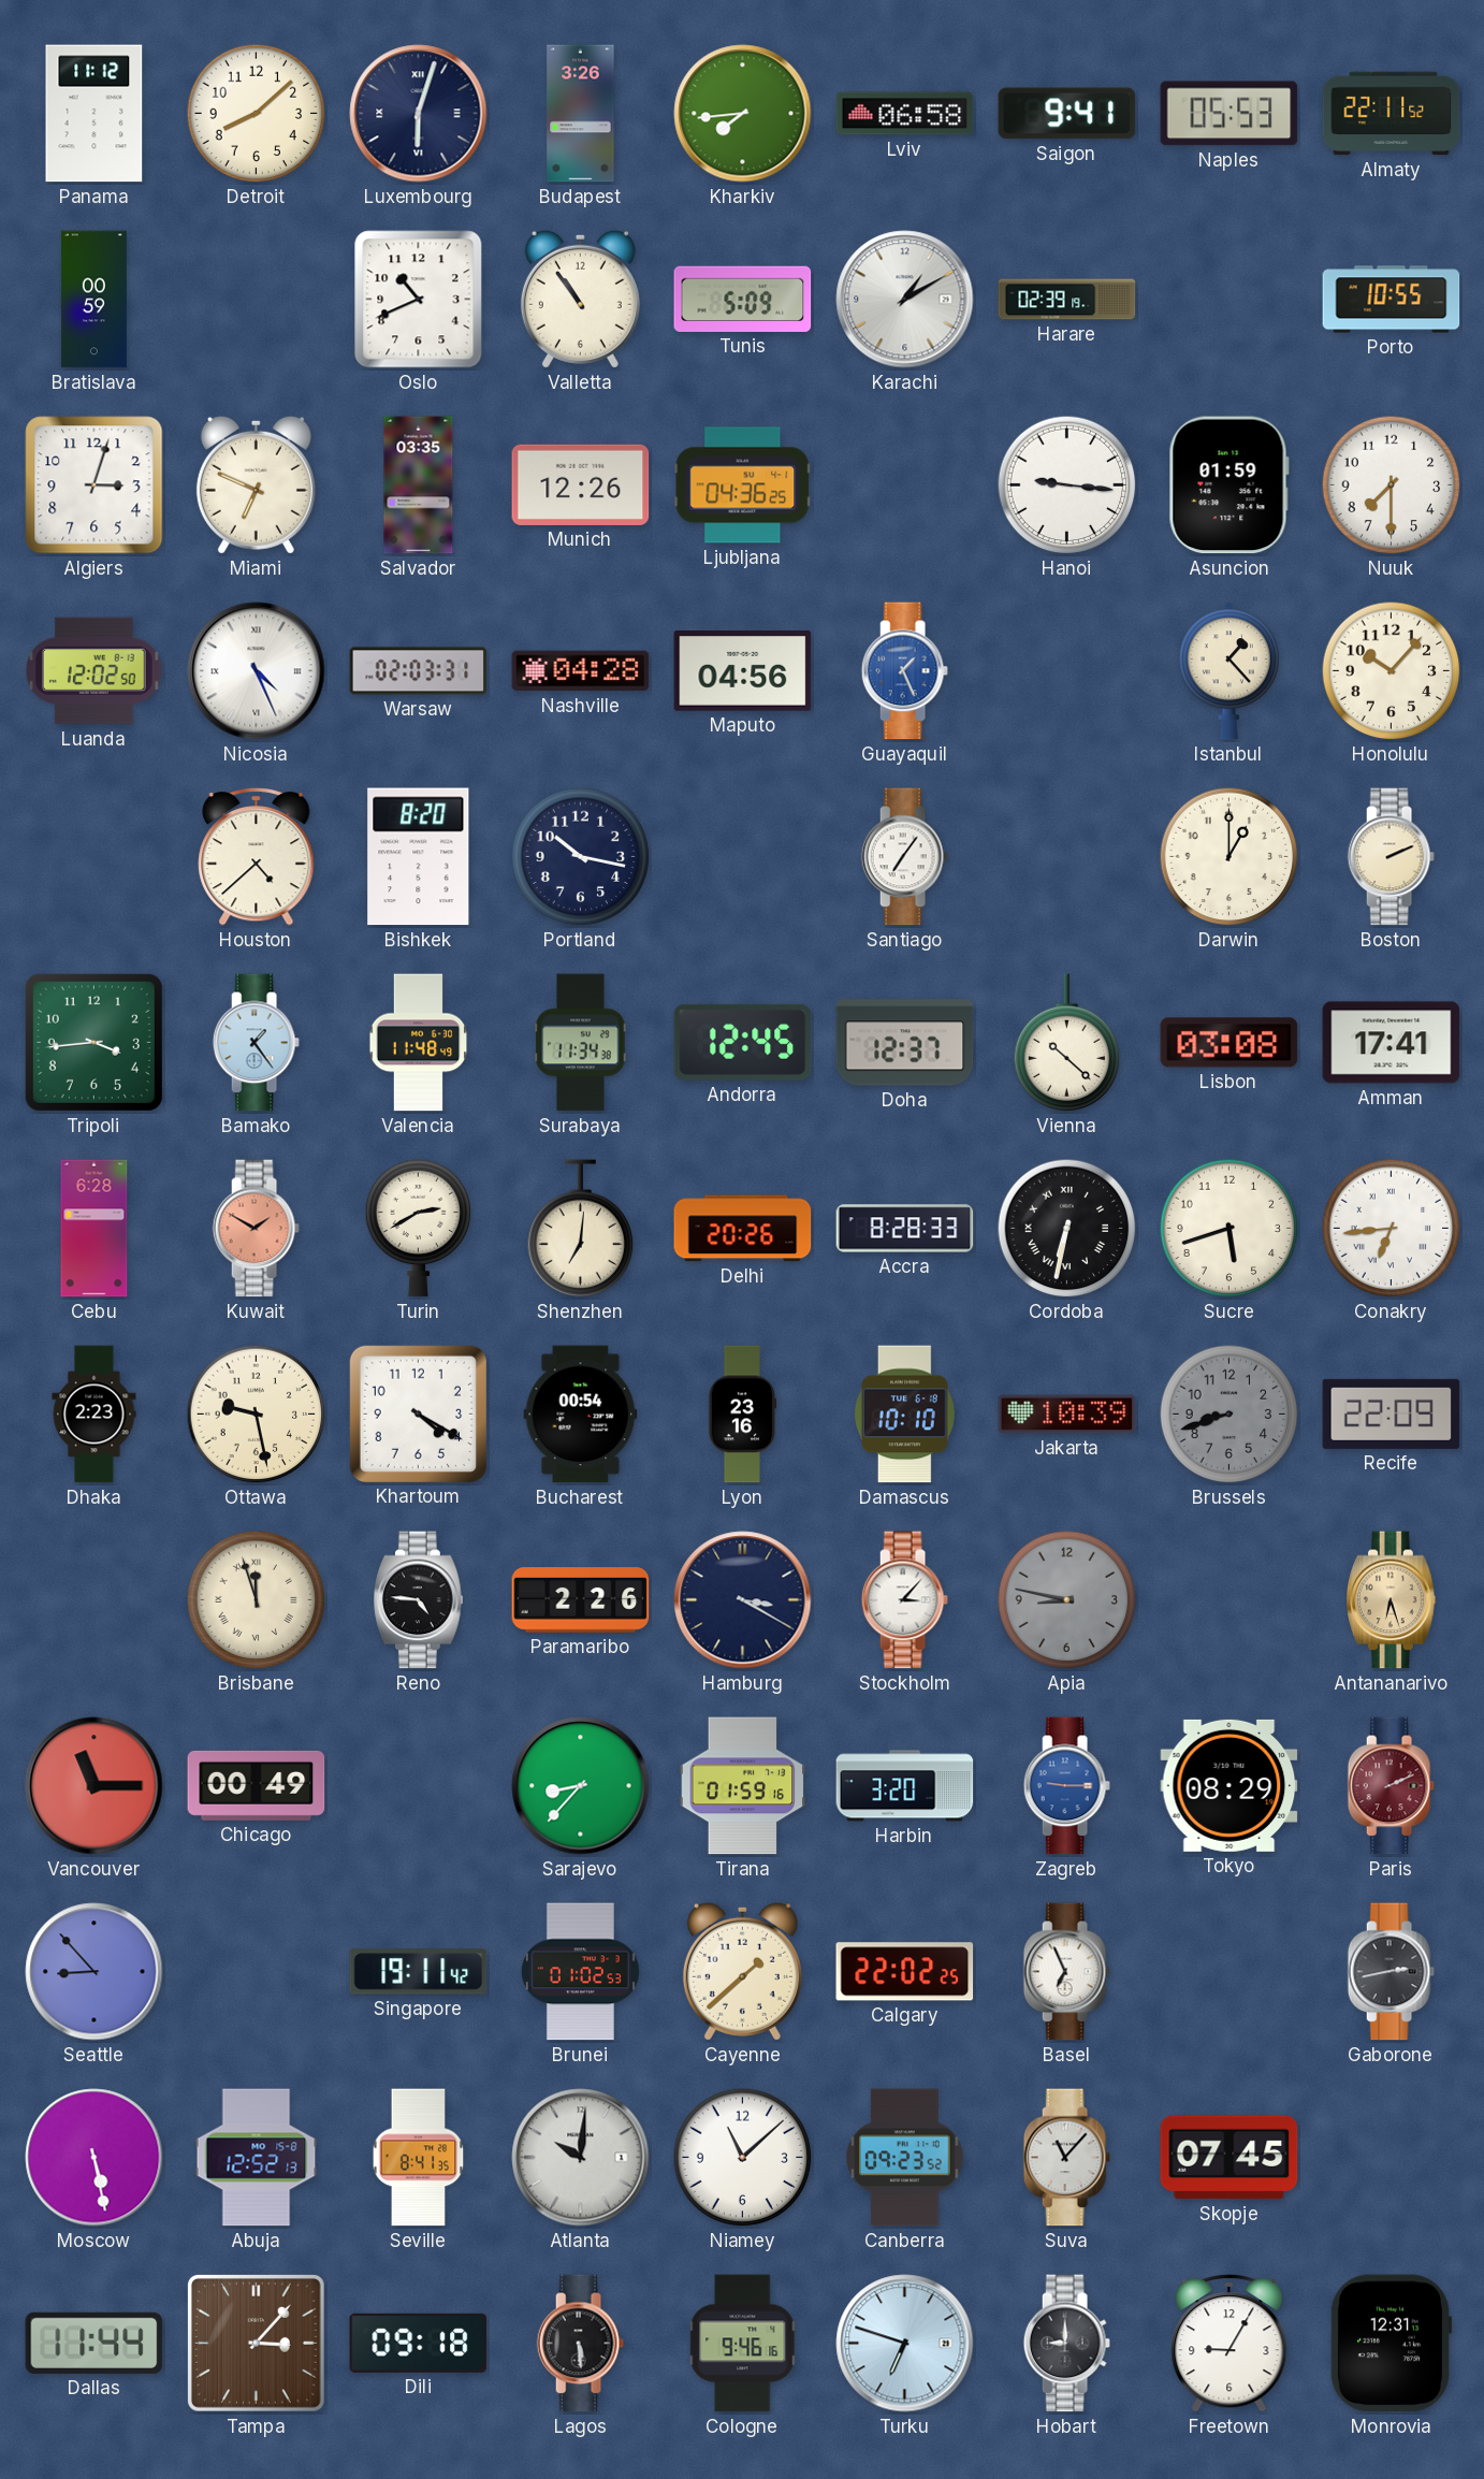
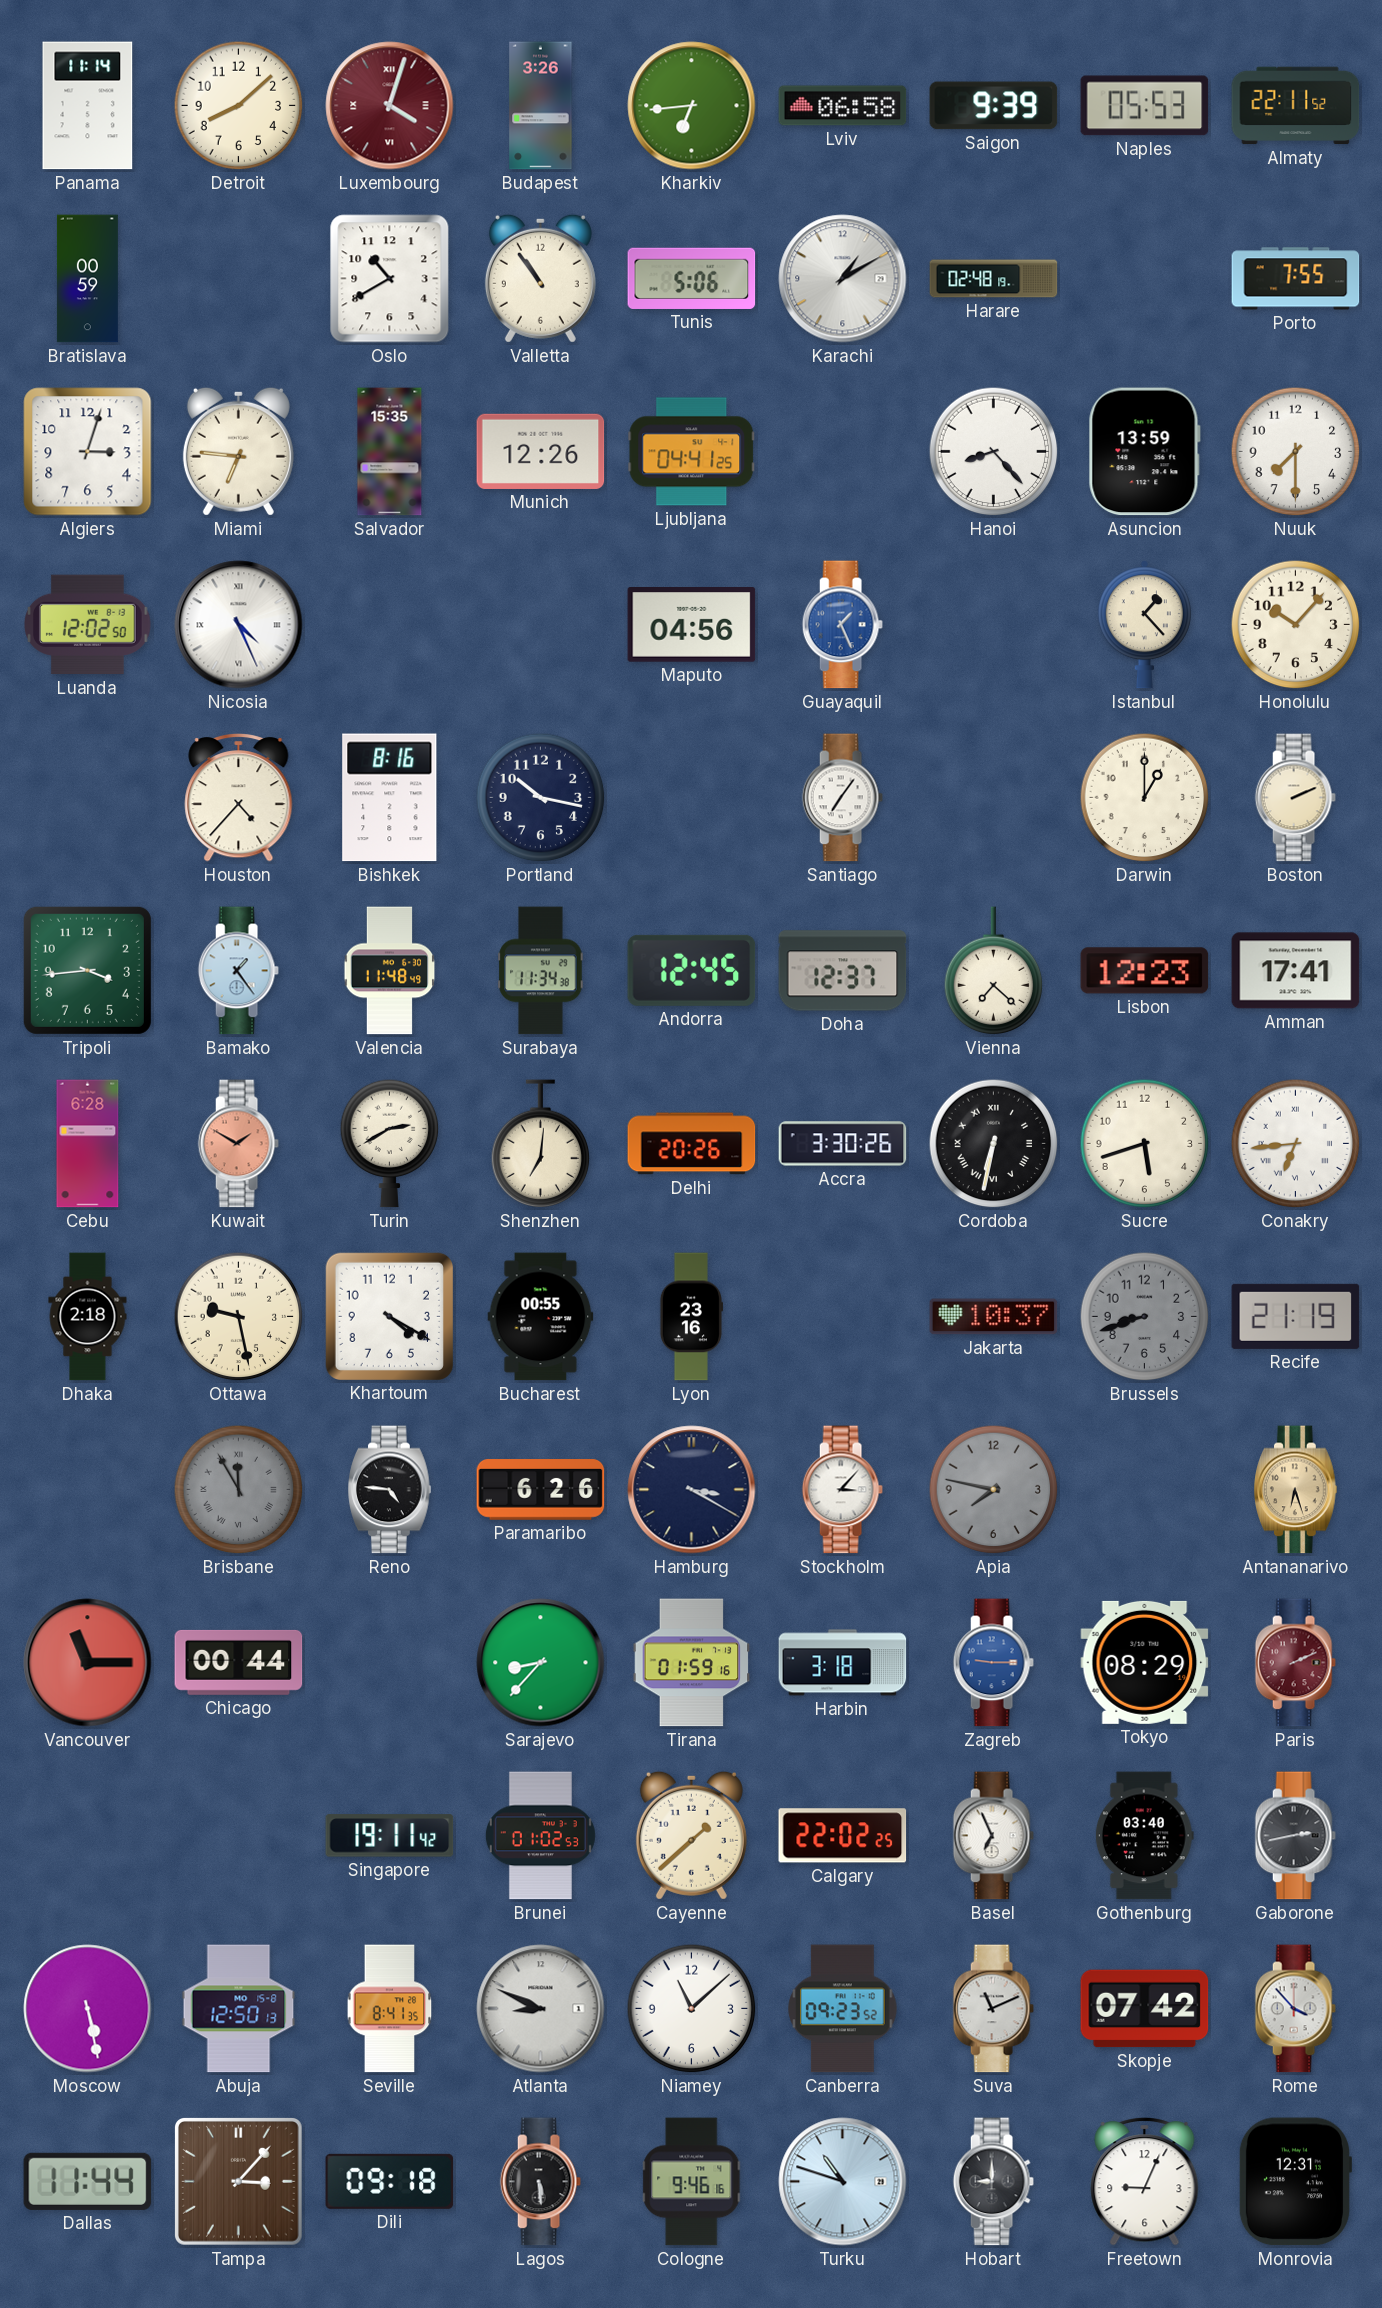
Panama: 11:12 -> 11:14
Luxembourg: 6:03 -> 4:03
Luxembourg dial: navy -> burgundy
Kharkiv: 7:44 -> 6:44
Saigon: 9:41 -> 9:39
Oslo: 10:41 -> 10:40
Tunis: 5:09 -> 5:06
Harare: 02:39 -> 02:48
Porto: 10:55 -> 7:55
Miami: 6:49 -> 6:46
Salvador: 03:35 -> 15:35
Ljubljana: 04:36 -> 04:41
Hanoi: 9:16 -> 8:23
Asuncion: 01:59 -> 13:59
Warsaw: 02:03 -> none
Nashville: 04:28 -> none
Houston: 4:38 -> 4:37
Bishkek: 8:20 -> 8:16
Vienna: 10:22 -> 7:22
Lisbon: 03:08 -> 12:23
Accra: 8:28 -> 3:30
Dhaka: 2:23 -> 2:18
Bucharest: 00:54 -> 00:55
Damascus: 10:10 -> none
Jakarta: 10:39 -> 10:37
Recife: 22:09 -> 21:19
Brisbane: 11:57 -> 11:55
Brisbane dial: cream -> grey
Paramaribo: 2:26 -> 6:26
Apia: 8:47 -> 7:47
Chicago: 00:49 -> 00:44
Harbin: 3:20 -> 3:18
Seattle: 8:53 -> none
Gothenburg: none -> 03:40
Abuja: 12:52 -> 12:50
Atlanta: 10:01 -> 8:49
Suva: 11:07 -> 11:11
Skopje: 07:45 -> 07:42
Rome: none -> 3:53
Turku: 6:48 -> 10:48
Freetown: 9:05 -> 9:04
